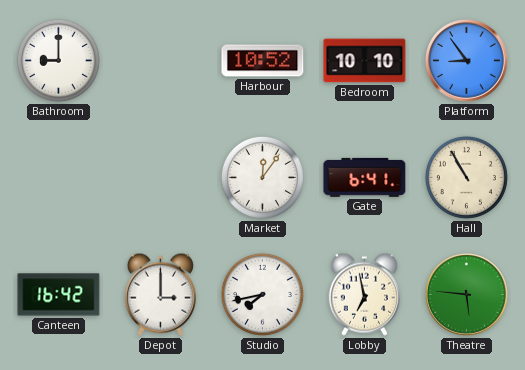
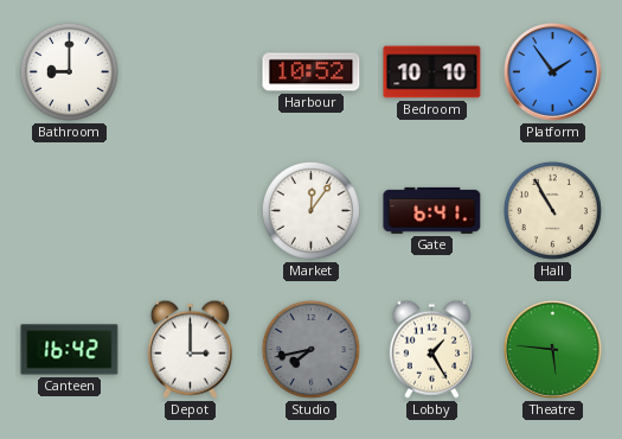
Platform: 8:54 -> 1:54
Studio dial: white -> grey
Lobby: 6:58 -> 1:25
